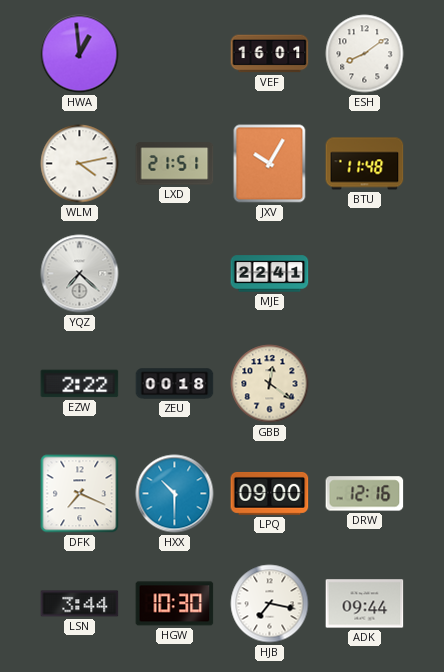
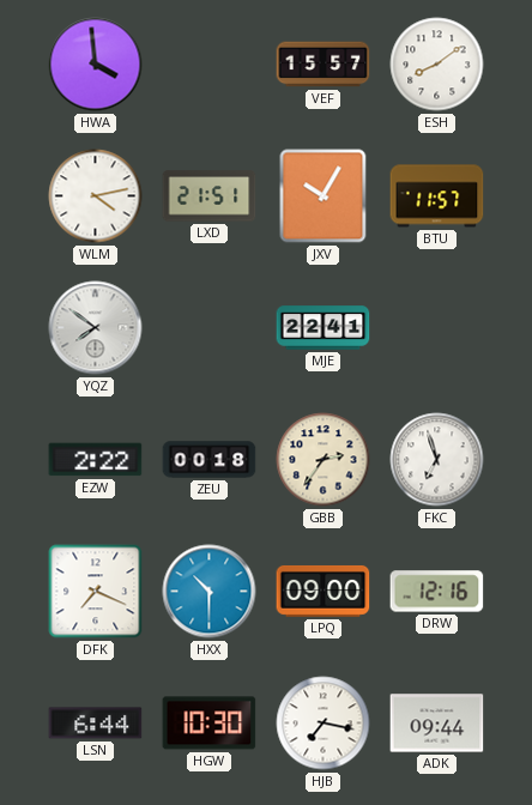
HWA: 12:59 -> 3:59
VEF: 16:01 -> 15:57
BTU: 11:48 -> 11:57
YQZ: 7:22 -> 7:51
GBB: 12:21 -> 2:36
FKC: none -> 6:57
LSN: 3:44 -> 6:44
